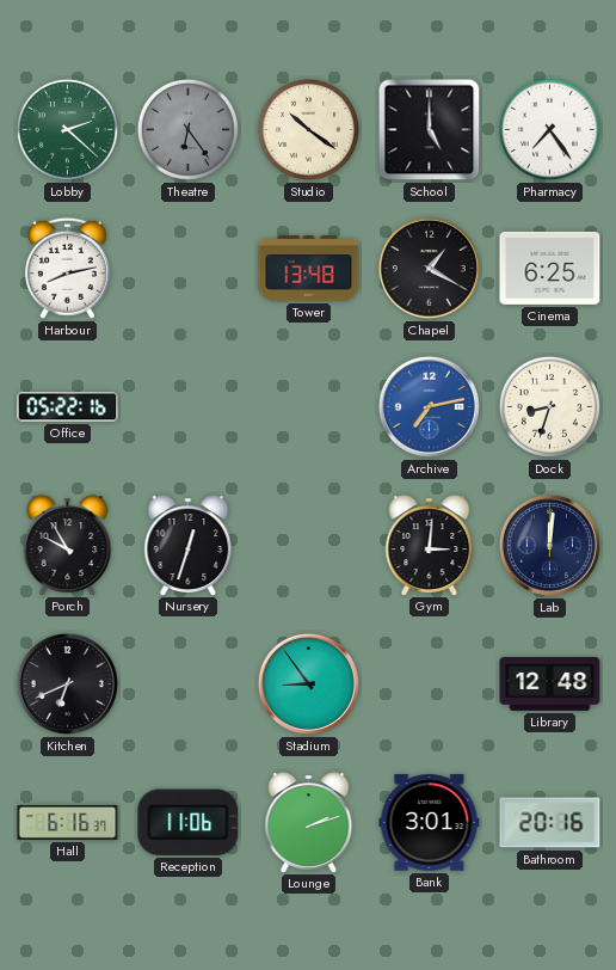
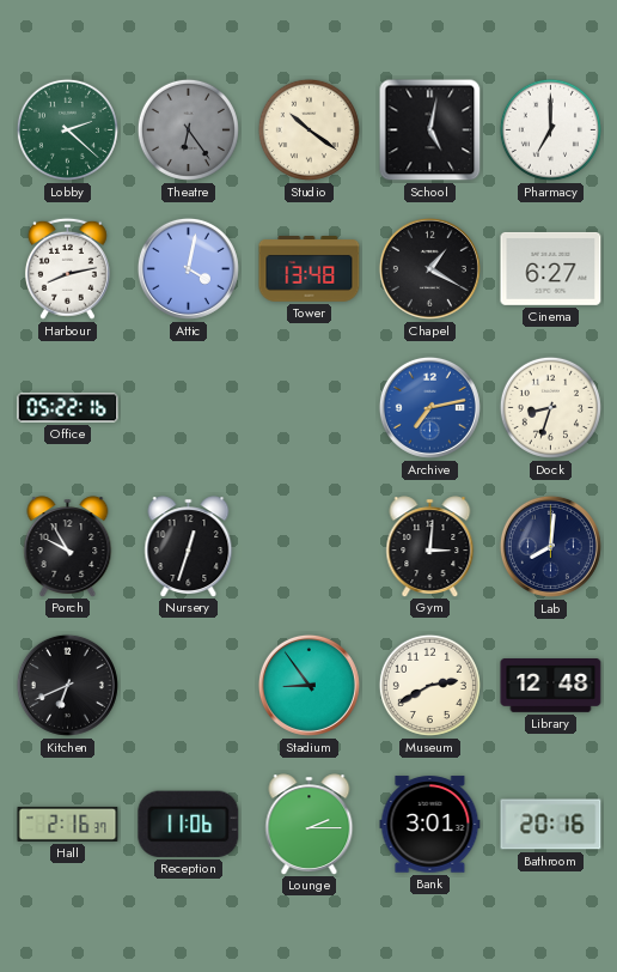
School: 5:00 -> 5:02
Pharmacy: 7:24 -> 7:00
Attic: none -> 4:02
Cinema: 6:25 -> 6:27
Lab: 12:01 -> 8:01
Museum: none -> 2:40
Hall: 6:16 -> 2:16
Lounge: 2:12 -> 2:15
